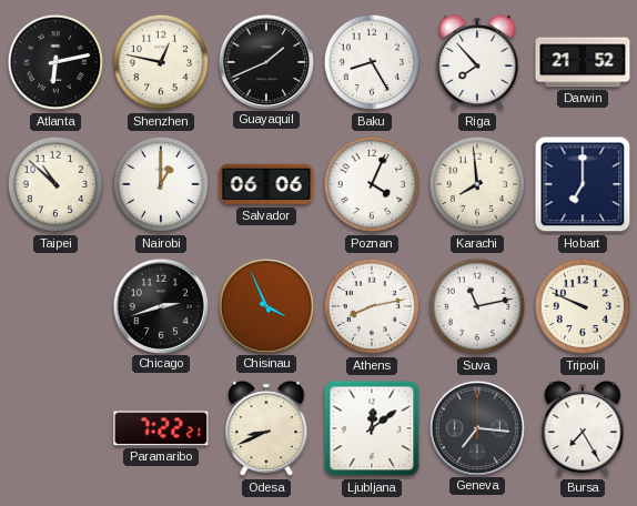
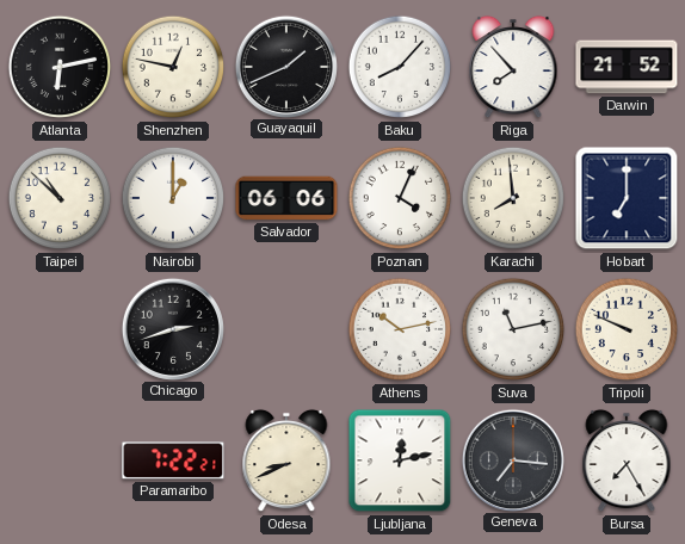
Baku: 8:25 -> 8:07
Chisinau: 3:56 -> none
Athens: 8:13 -> 10:13
Ljubljana: 12:09 -> 12:13
